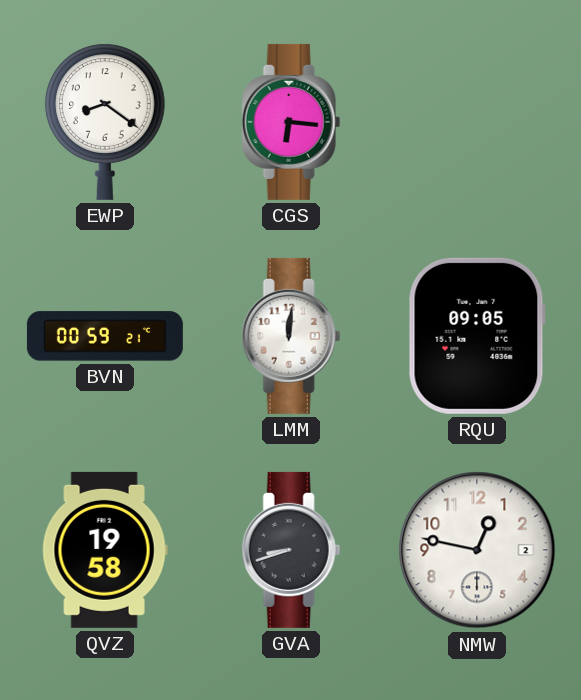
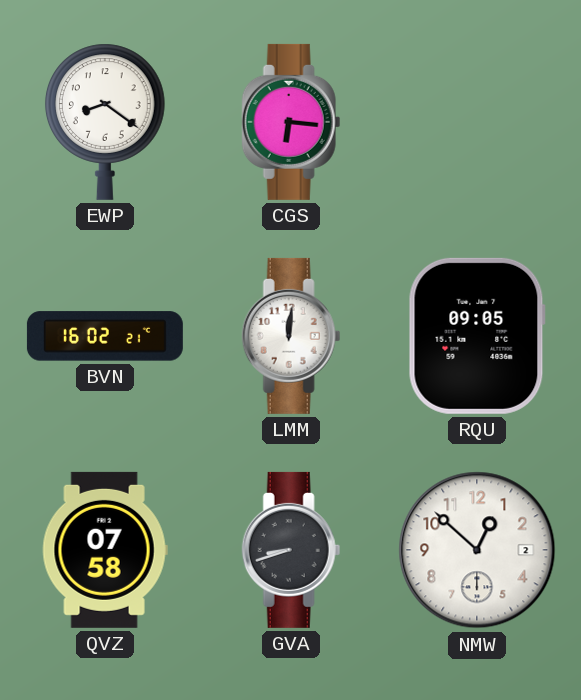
BVN: 00:59 -> 16:02
QVZ: 19:58 -> 07:58
NMW: 12:47 -> 12:52
